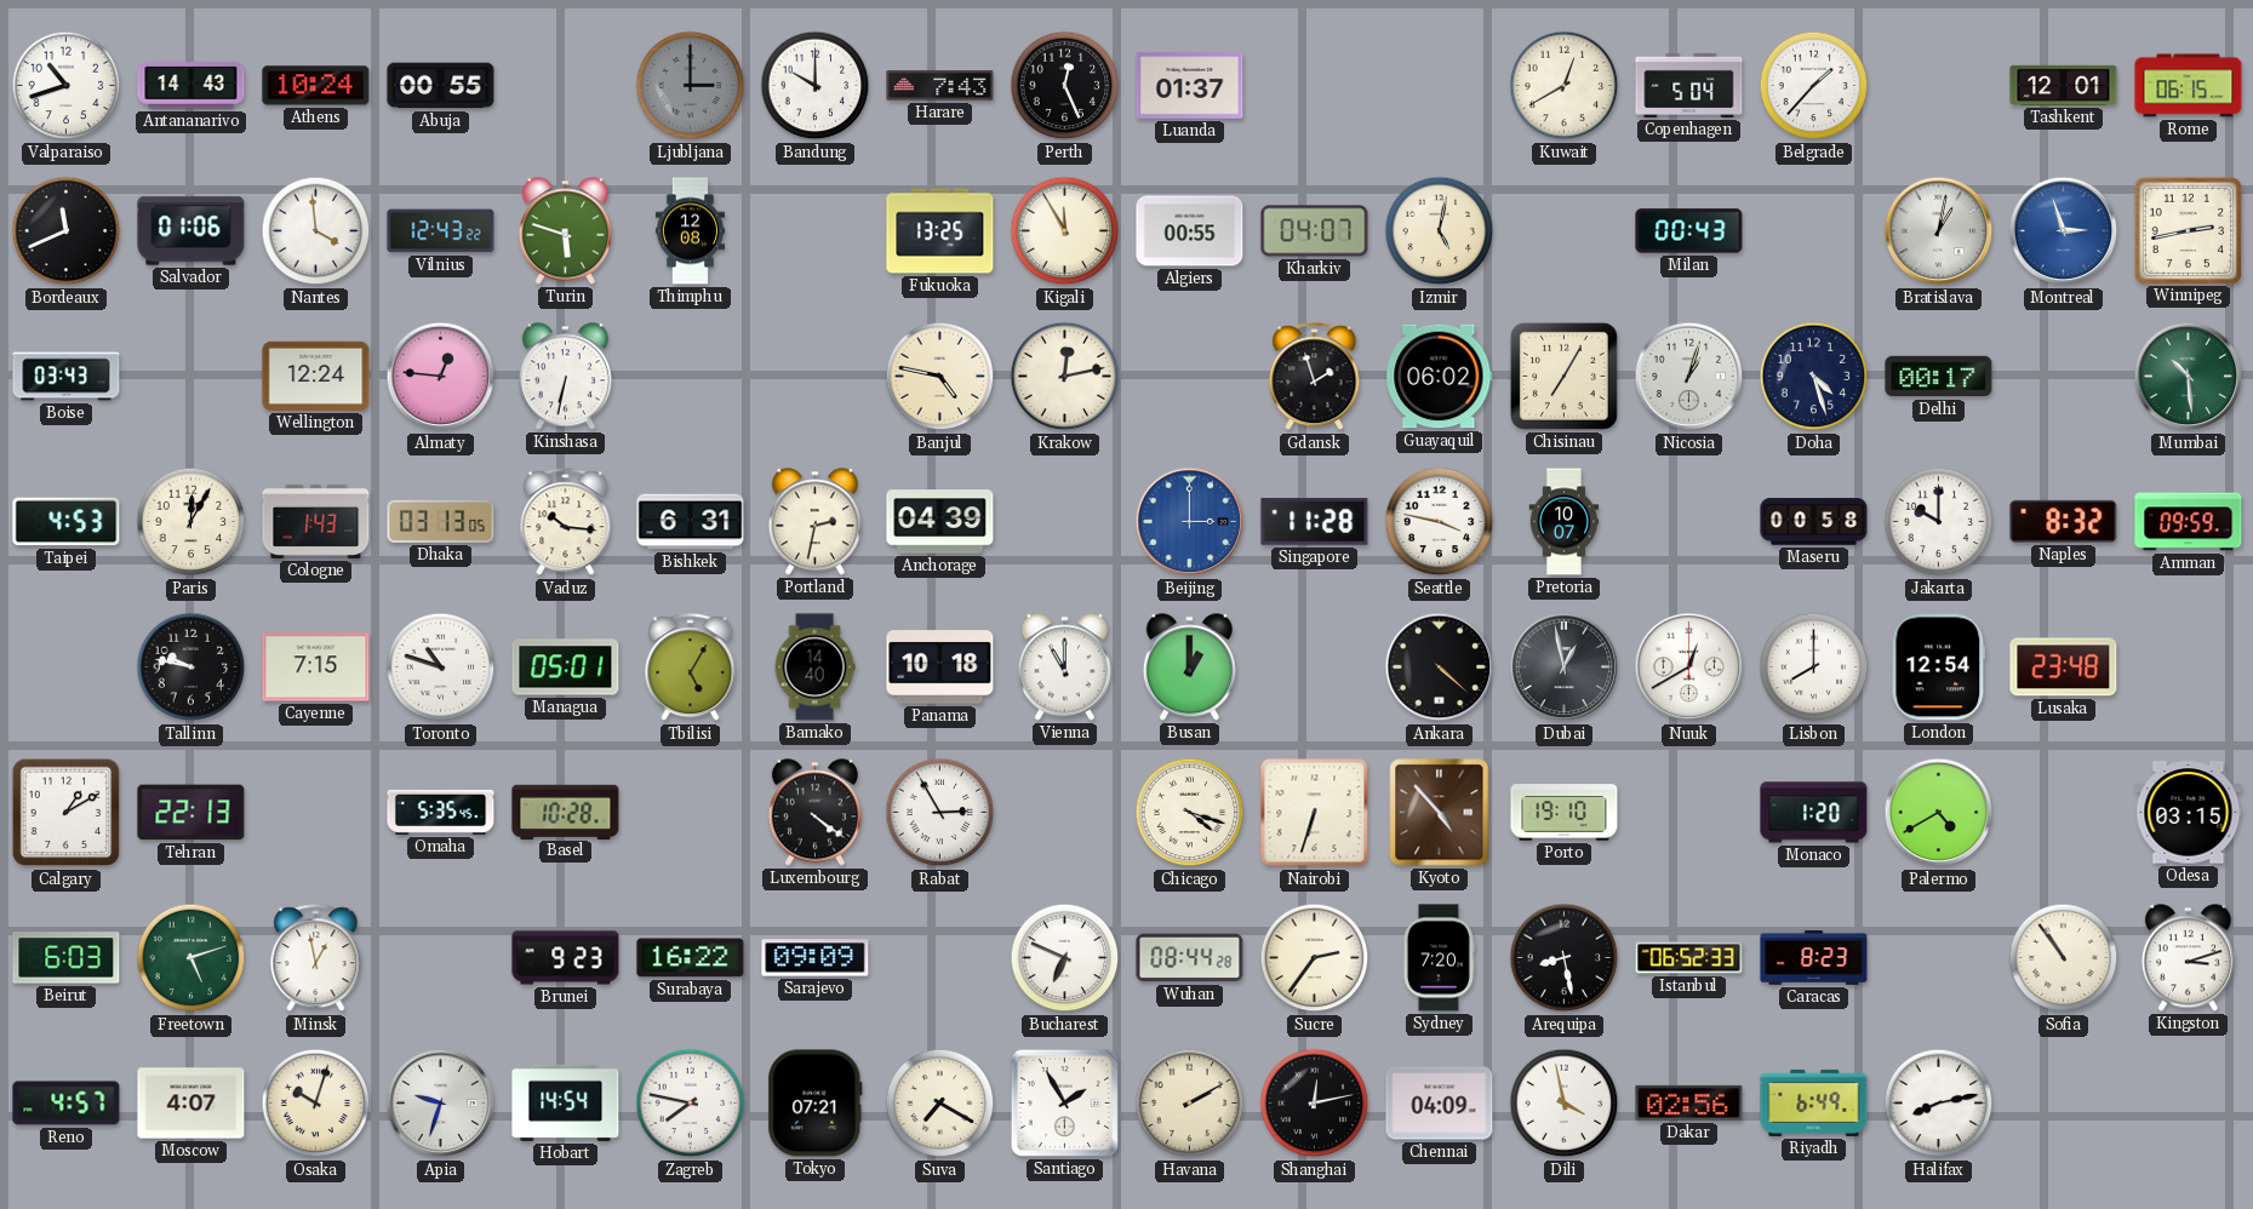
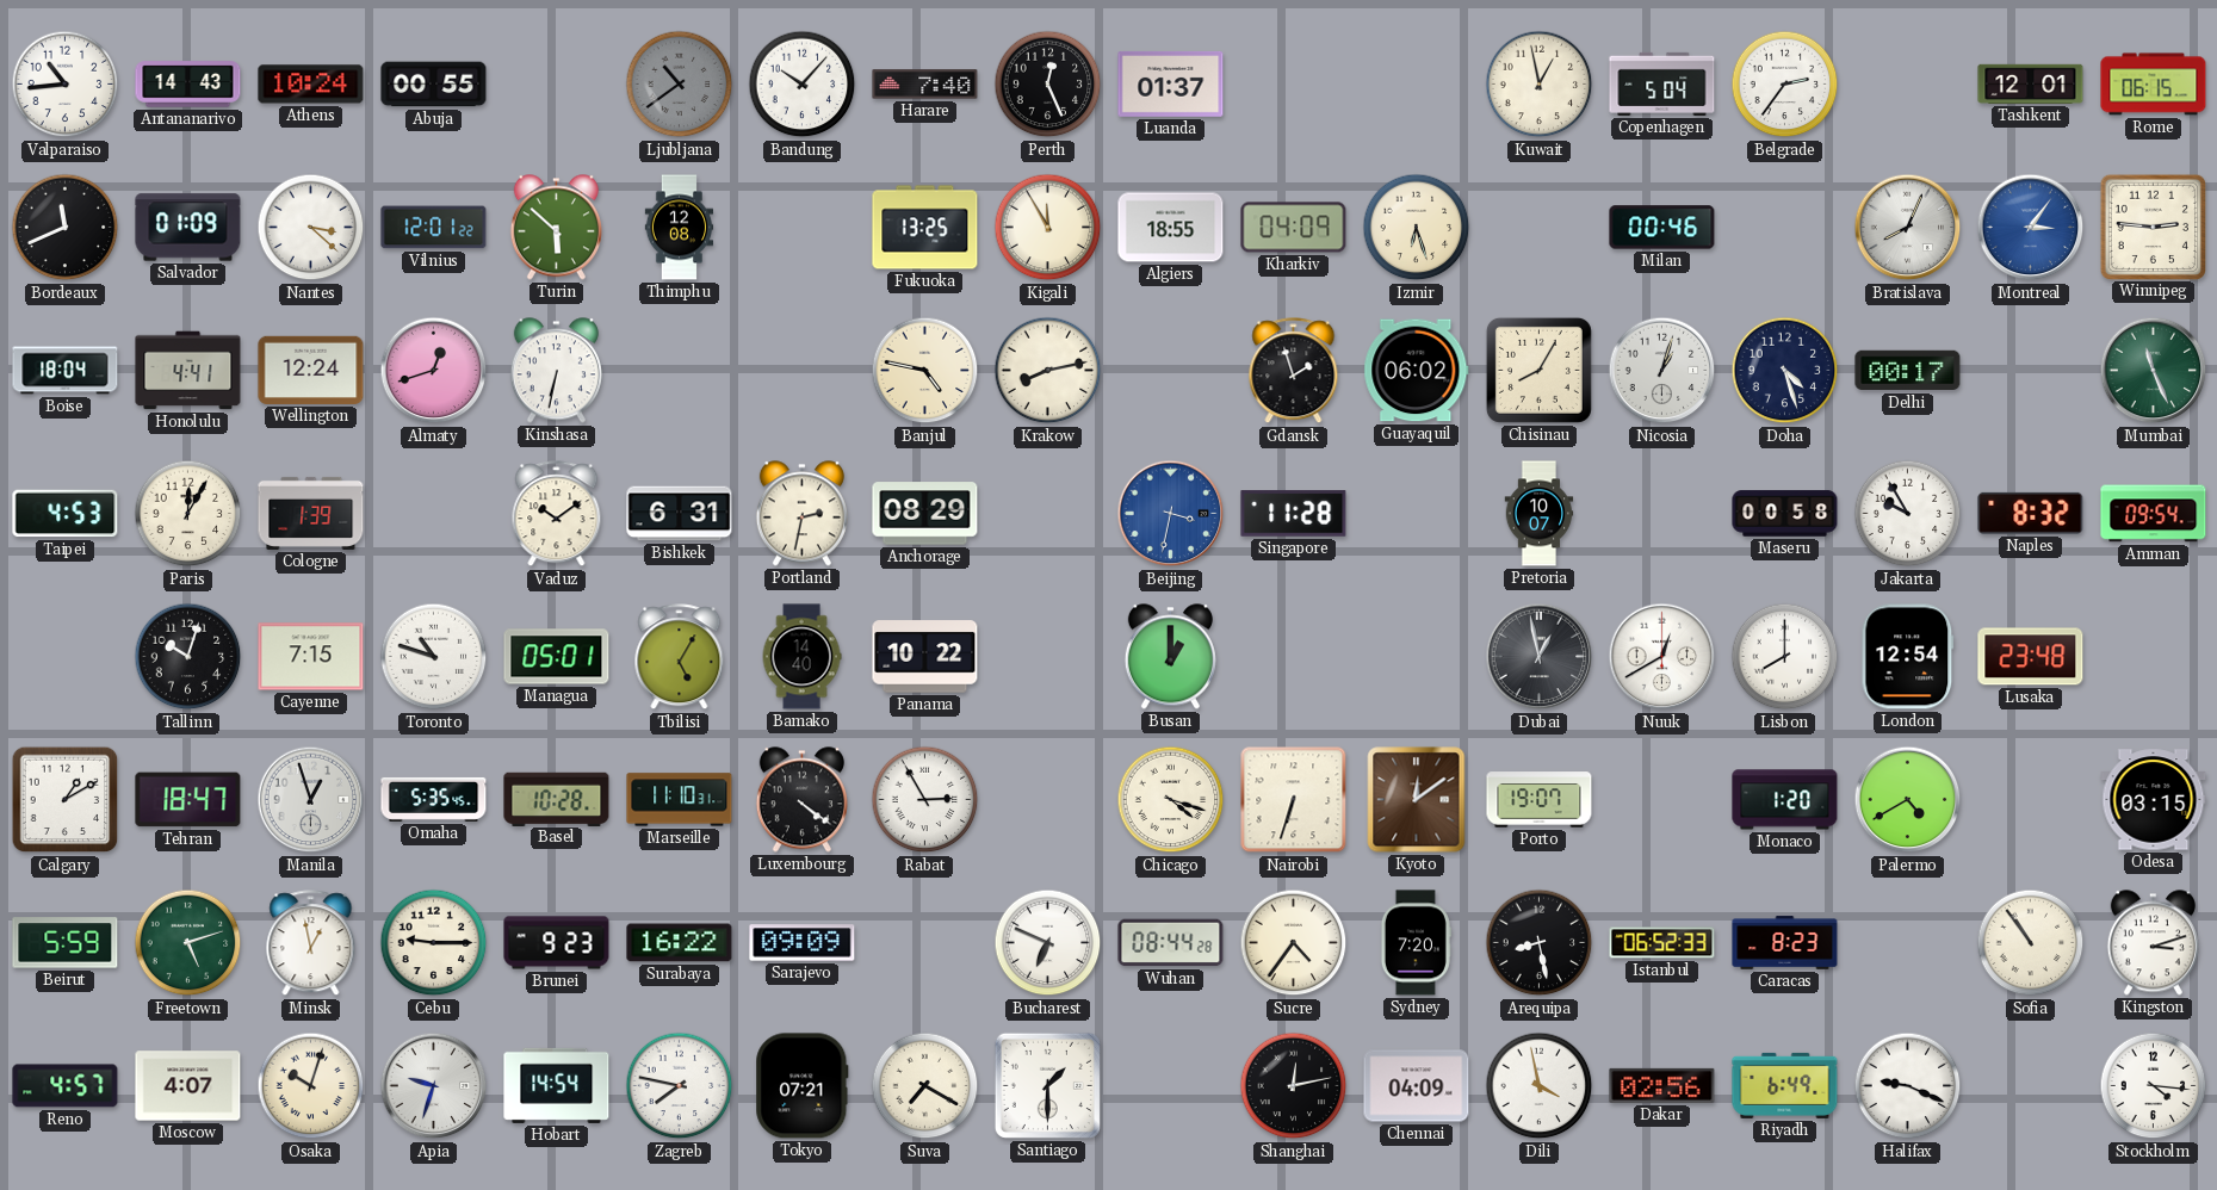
Valparaiso: 10:42 -> 10:44
Ljubljana: 3:00 -> 10:39
Bandung: 10:00 -> 10:07
Harare: 7:43 -> 7:40
Kuwait: 12:40 -> 12:58
Belgrade: 1:37 -> 2:36
Salvador: 01:06 -> 01:09
Nantes: 3:59 -> 3:22
Vilnius: 12:43 -> 12:01
Turin: 5:48 -> 5:52
Algiers: 00:55 -> 18:55
Kharkiv: 04:07 -> 04:09
Izmir: 5:02 -> 6:27
Milan: 00:43 -> 00:46
Bratislava: 1:02 -> 8:04
Montreal: 2:57 -> 3:06
Winnipeg: 2:43 -> 2:46
Boise: 03:43 -> 18:04
Honolulu: none -> 4:41
Almaty: 12:46 -> 12:42
Krakow: 12:13 -> 8:13
Chisinau: 7:05 -> 8:05
Mumbai: 10:29 -> 11:26
Cologne: 1:43 -> 1:39
Dhaka: 03:13 -> none
Vaduz: 10:16 -> 10:09
Anchorage: 04:39 -> 08:29
Beijing: 3:00 -> 3:32
Seattle: 3:47 -> none
Jakarta: 10:00 -> 9:55
Amman: 09:59 -> 09:54
Tallinn: 9:47 -> 10:03
Panama: 10:18 -> 10:22
Vienna: 11:00 -> none
Ankara: 4:22 -> none
Tehran: 22:13 -> 18:47
Manila: none -> 12:57
Marseille: none -> 11:10
Kyoto: 4:53 -> 12:09
Porto: 19:10 -> 19:07
Beirut: 6:03 -> 5:59
Cebu: none -> 9:15
Sucre: 2:36 -> 4:36
Santiago: 1:55 -> 1:30
Havana: 2:10 -> none
Halifax: 8:13 -> 9:19
Stockholm: none -> 4:16
